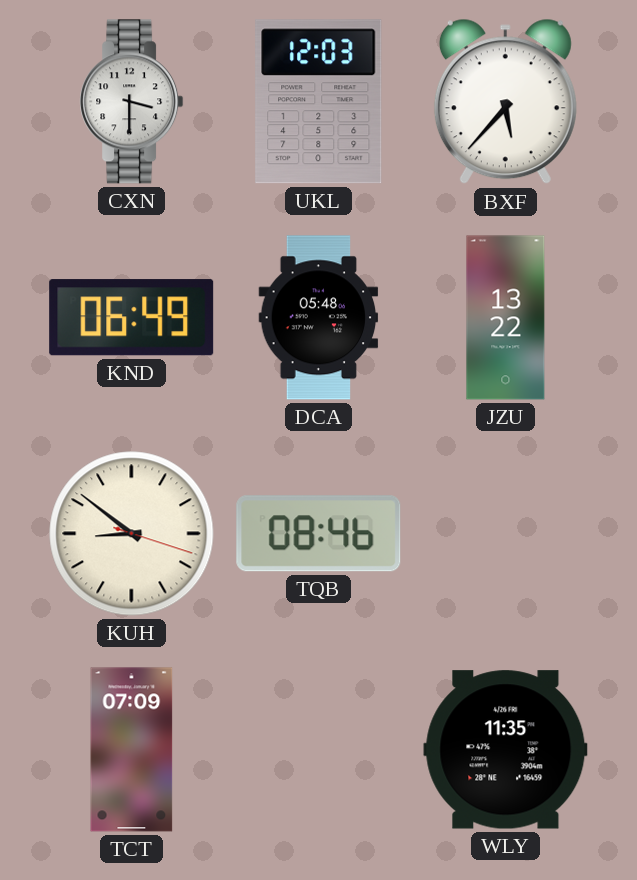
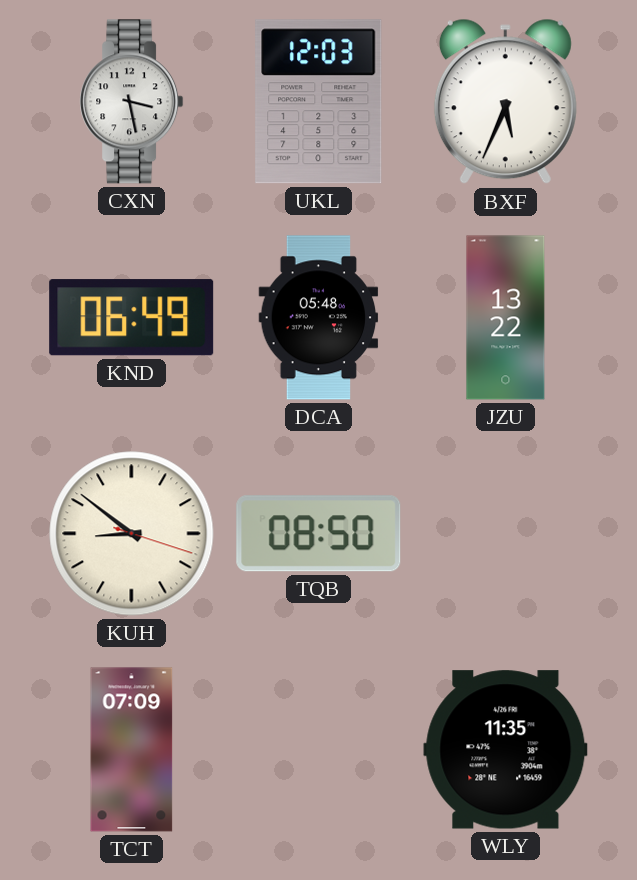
CXN: 3:30 -> 3:28
BXF: 5:37 -> 5:34
TQB: 08:46 -> 08:50
